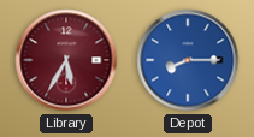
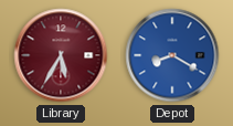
Depot: 8:15 -> 8:20
